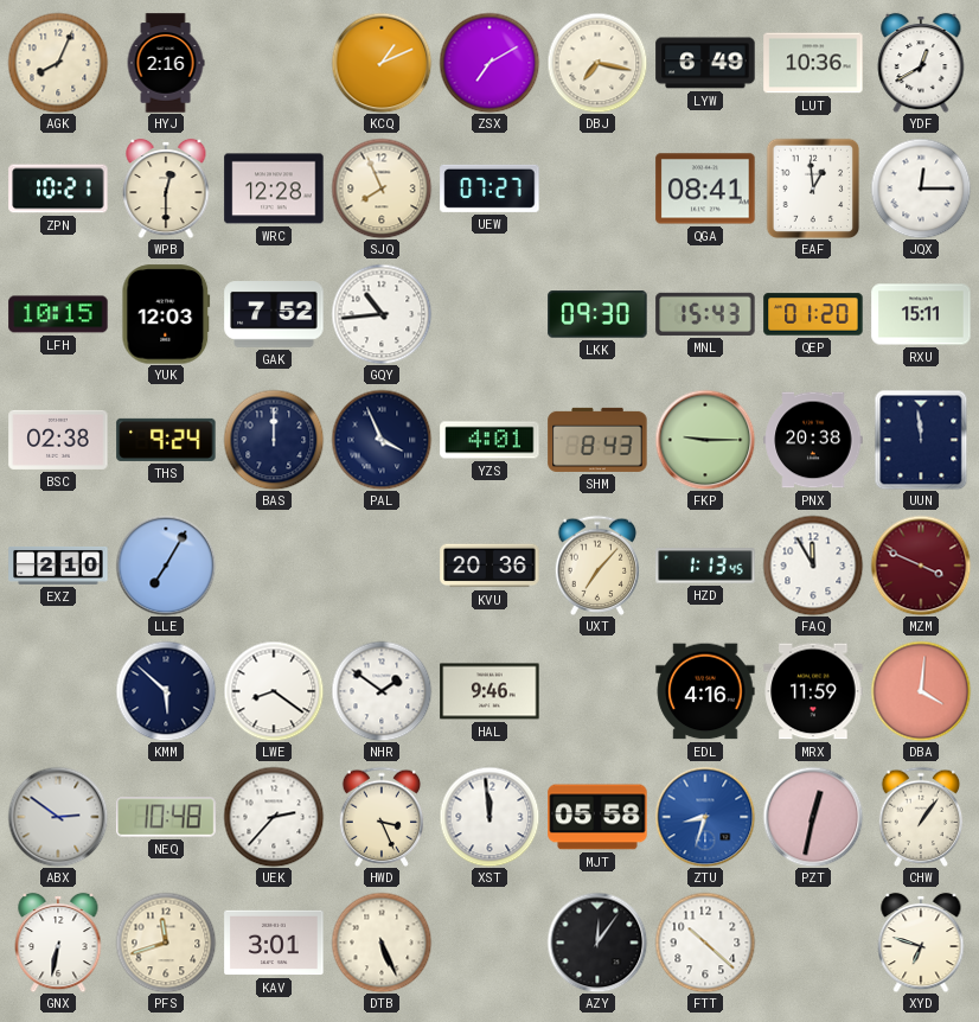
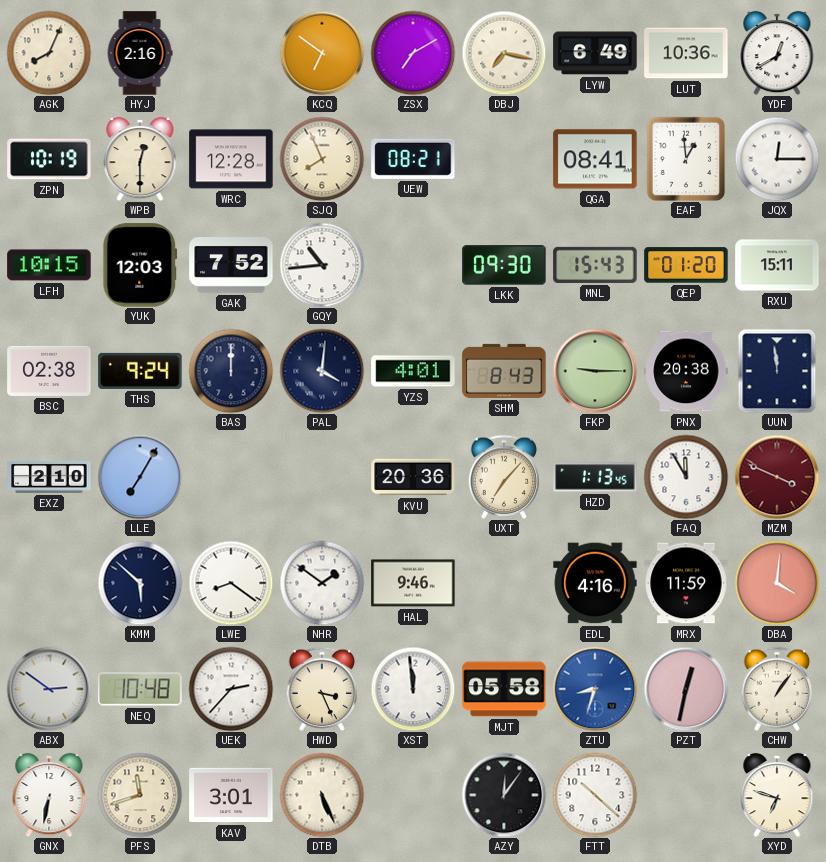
KCQ: 1:11 -> 6:51
ZPN: 10:21 -> 10:19
UEW: 07:27 -> 08:21
PAL: 3:56 -> 4:01
